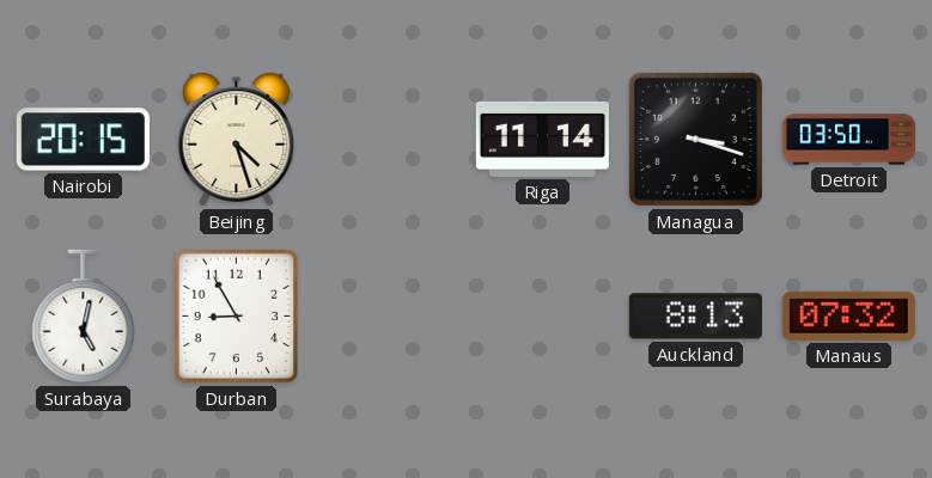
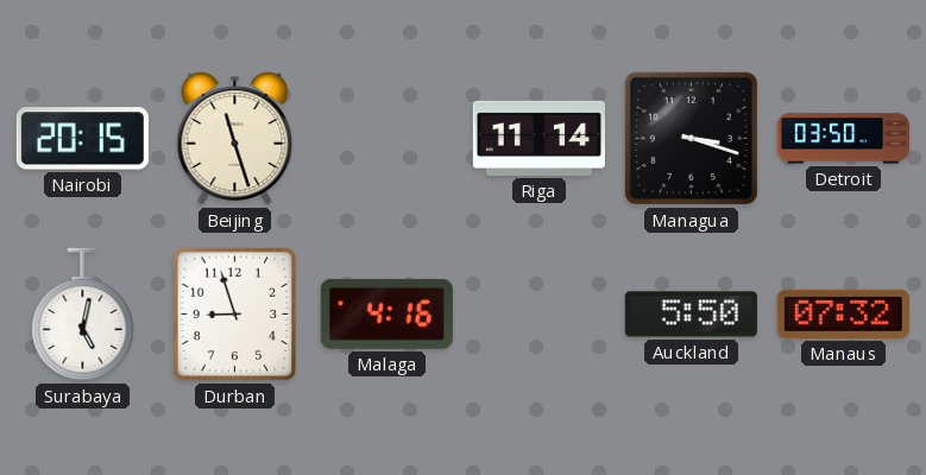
Beijing: 4:27 -> 11:27
Durban: 8:55 -> 8:57
Malaga: none -> 4:16
Auckland: 8:13 -> 5:50
